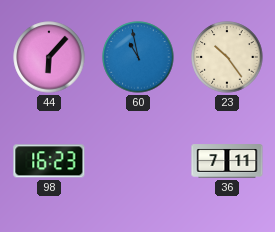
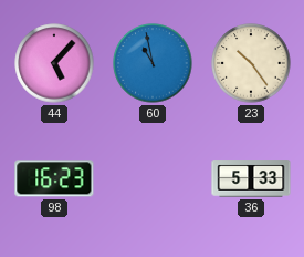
44: 6:07 -> 5:07
36: 7:11 -> 5:33
